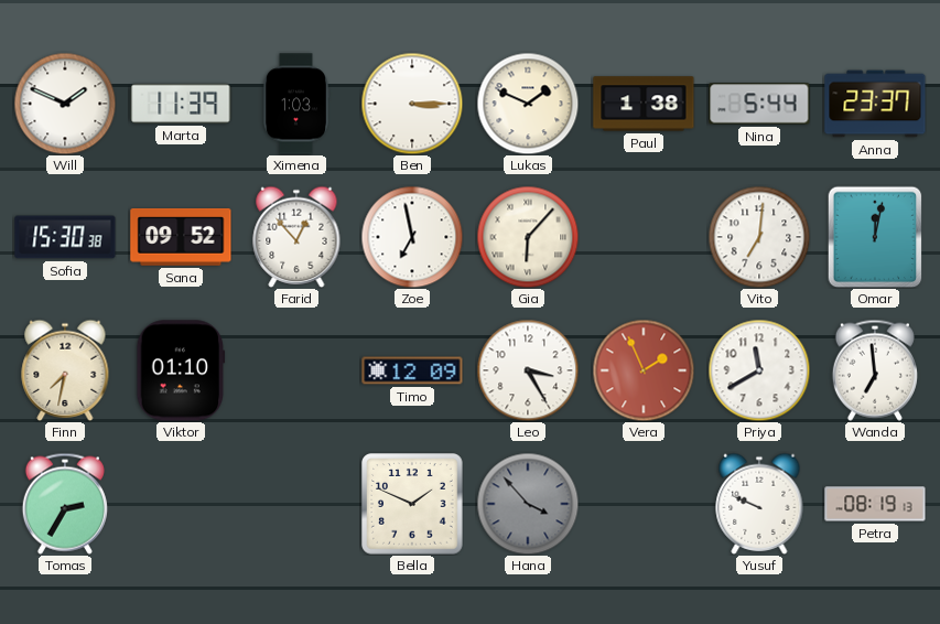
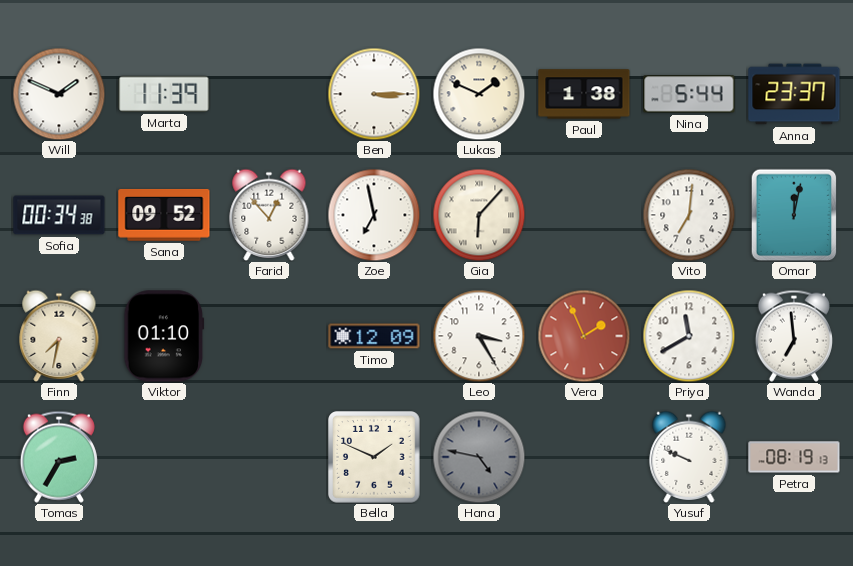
Ximena: 1:03 -> none
Sofia: 15:30 -> 00:34
Hana: 3:53 -> 4:47
